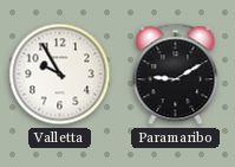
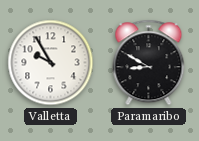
Paramaribo: 9:10 -> 8:50
